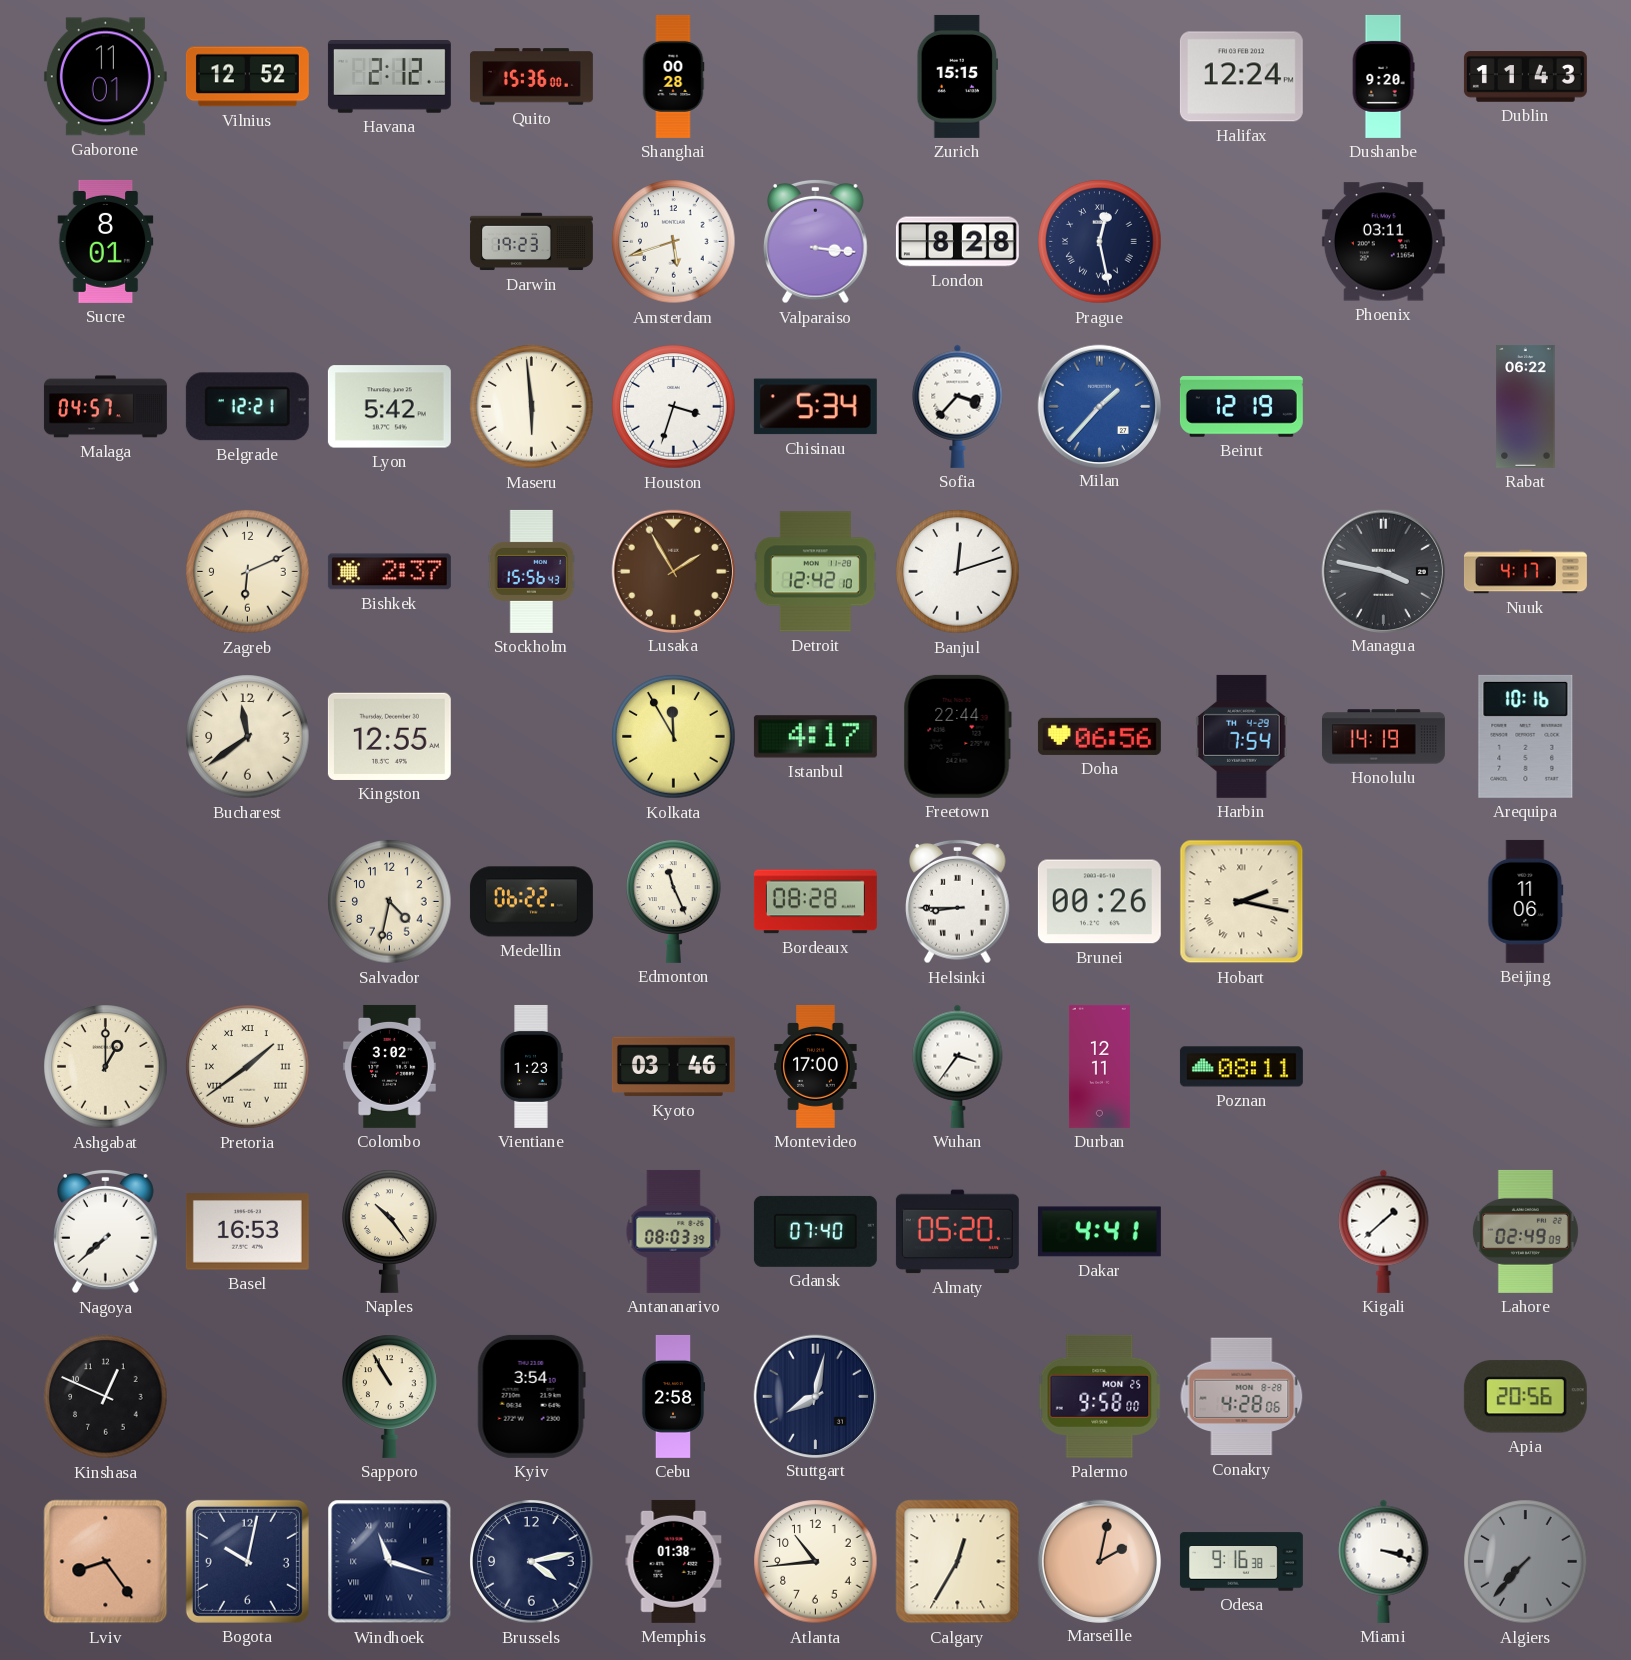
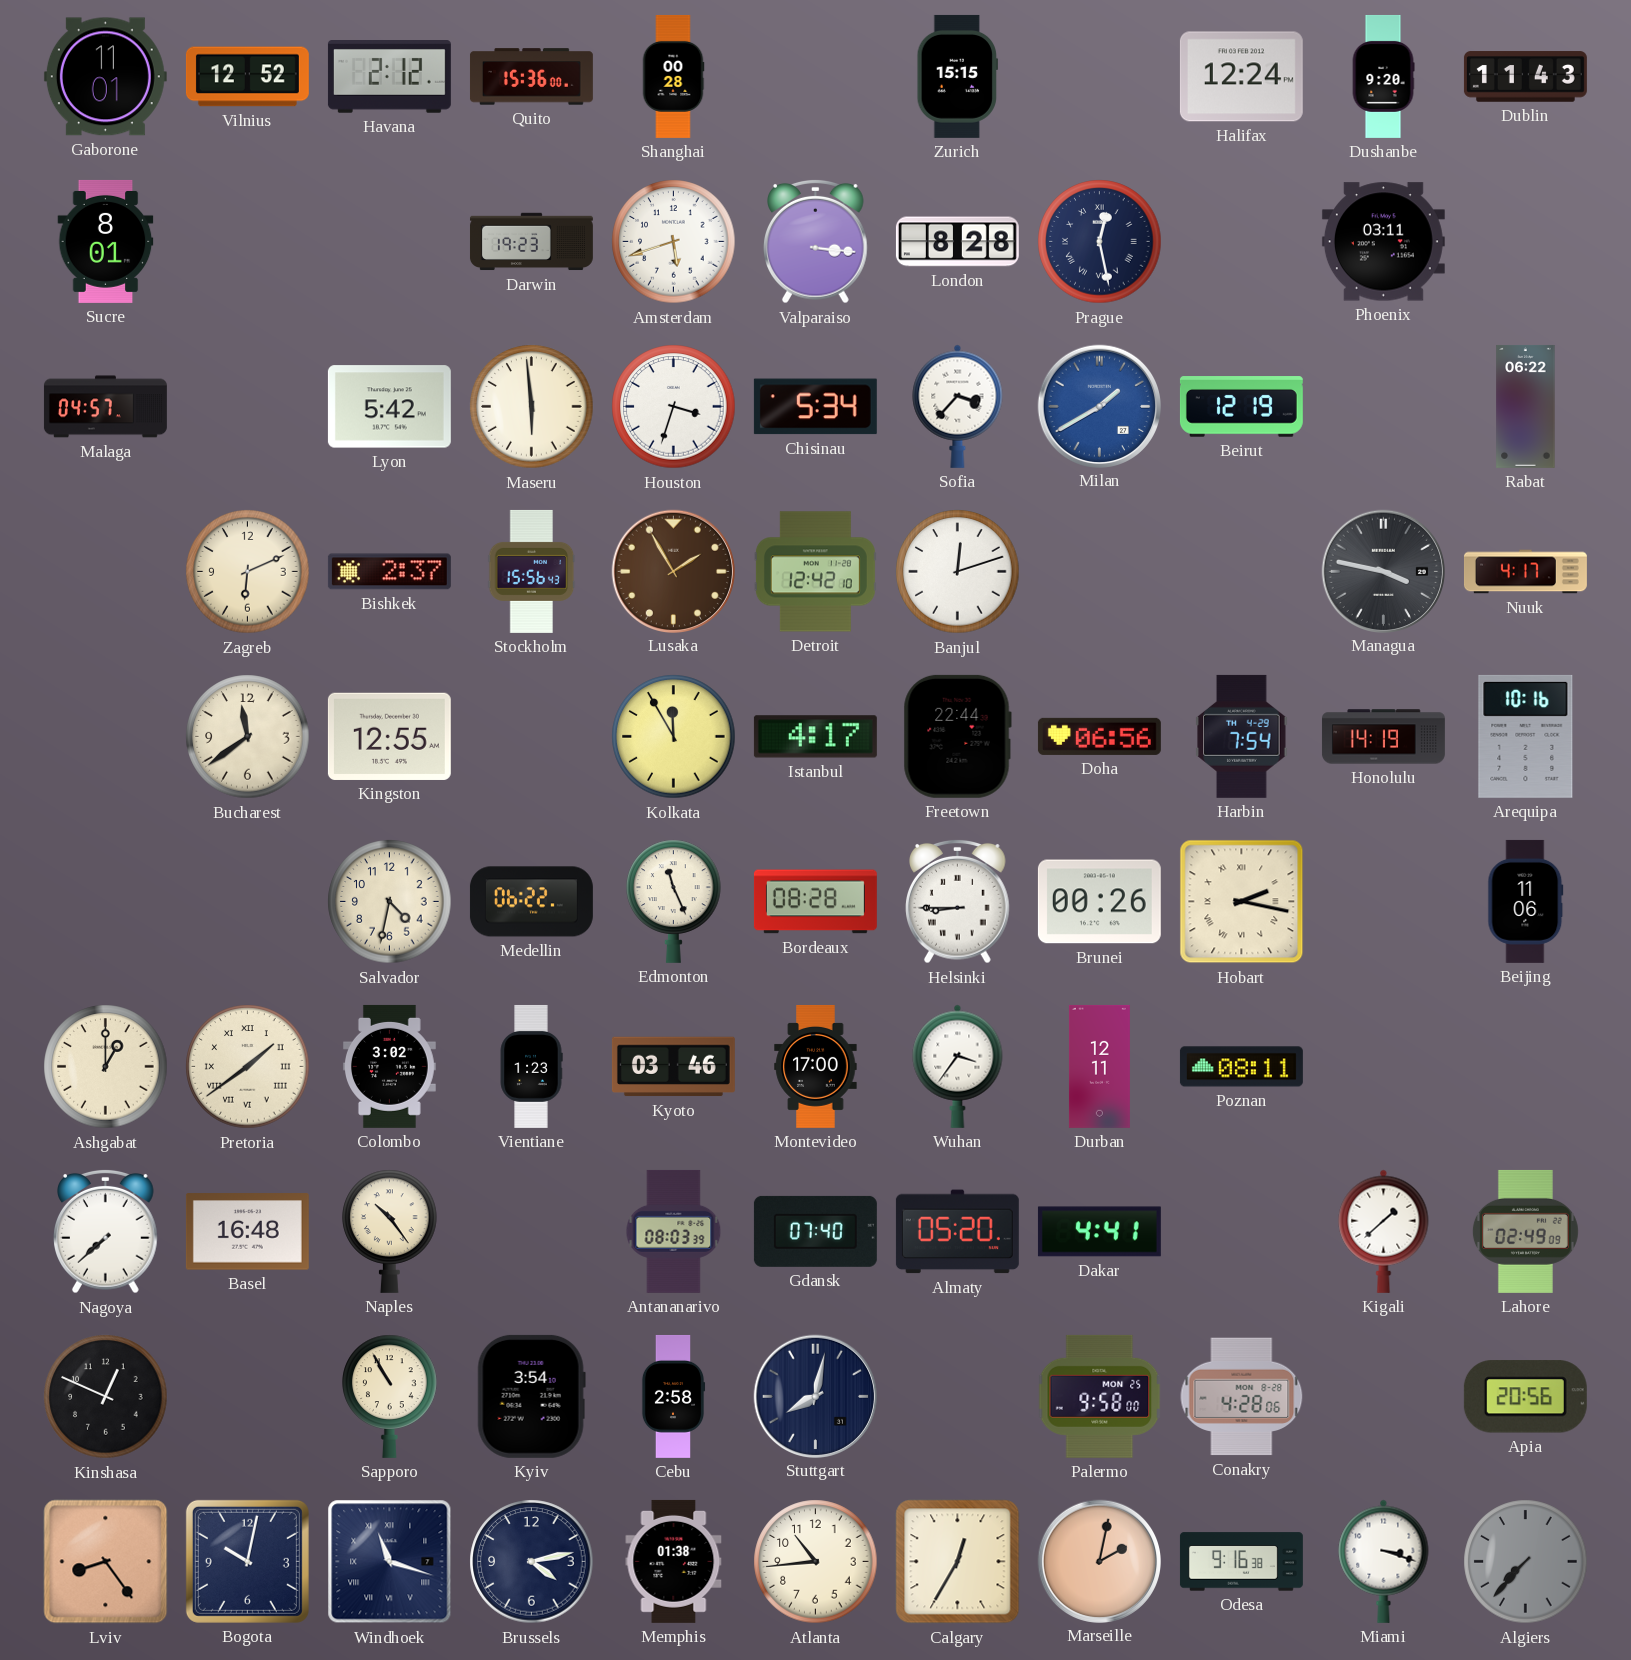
Belgrade: 12:21 -> none
Milan: 1:37 -> 1:40
Basel: 16:53 -> 16:48
